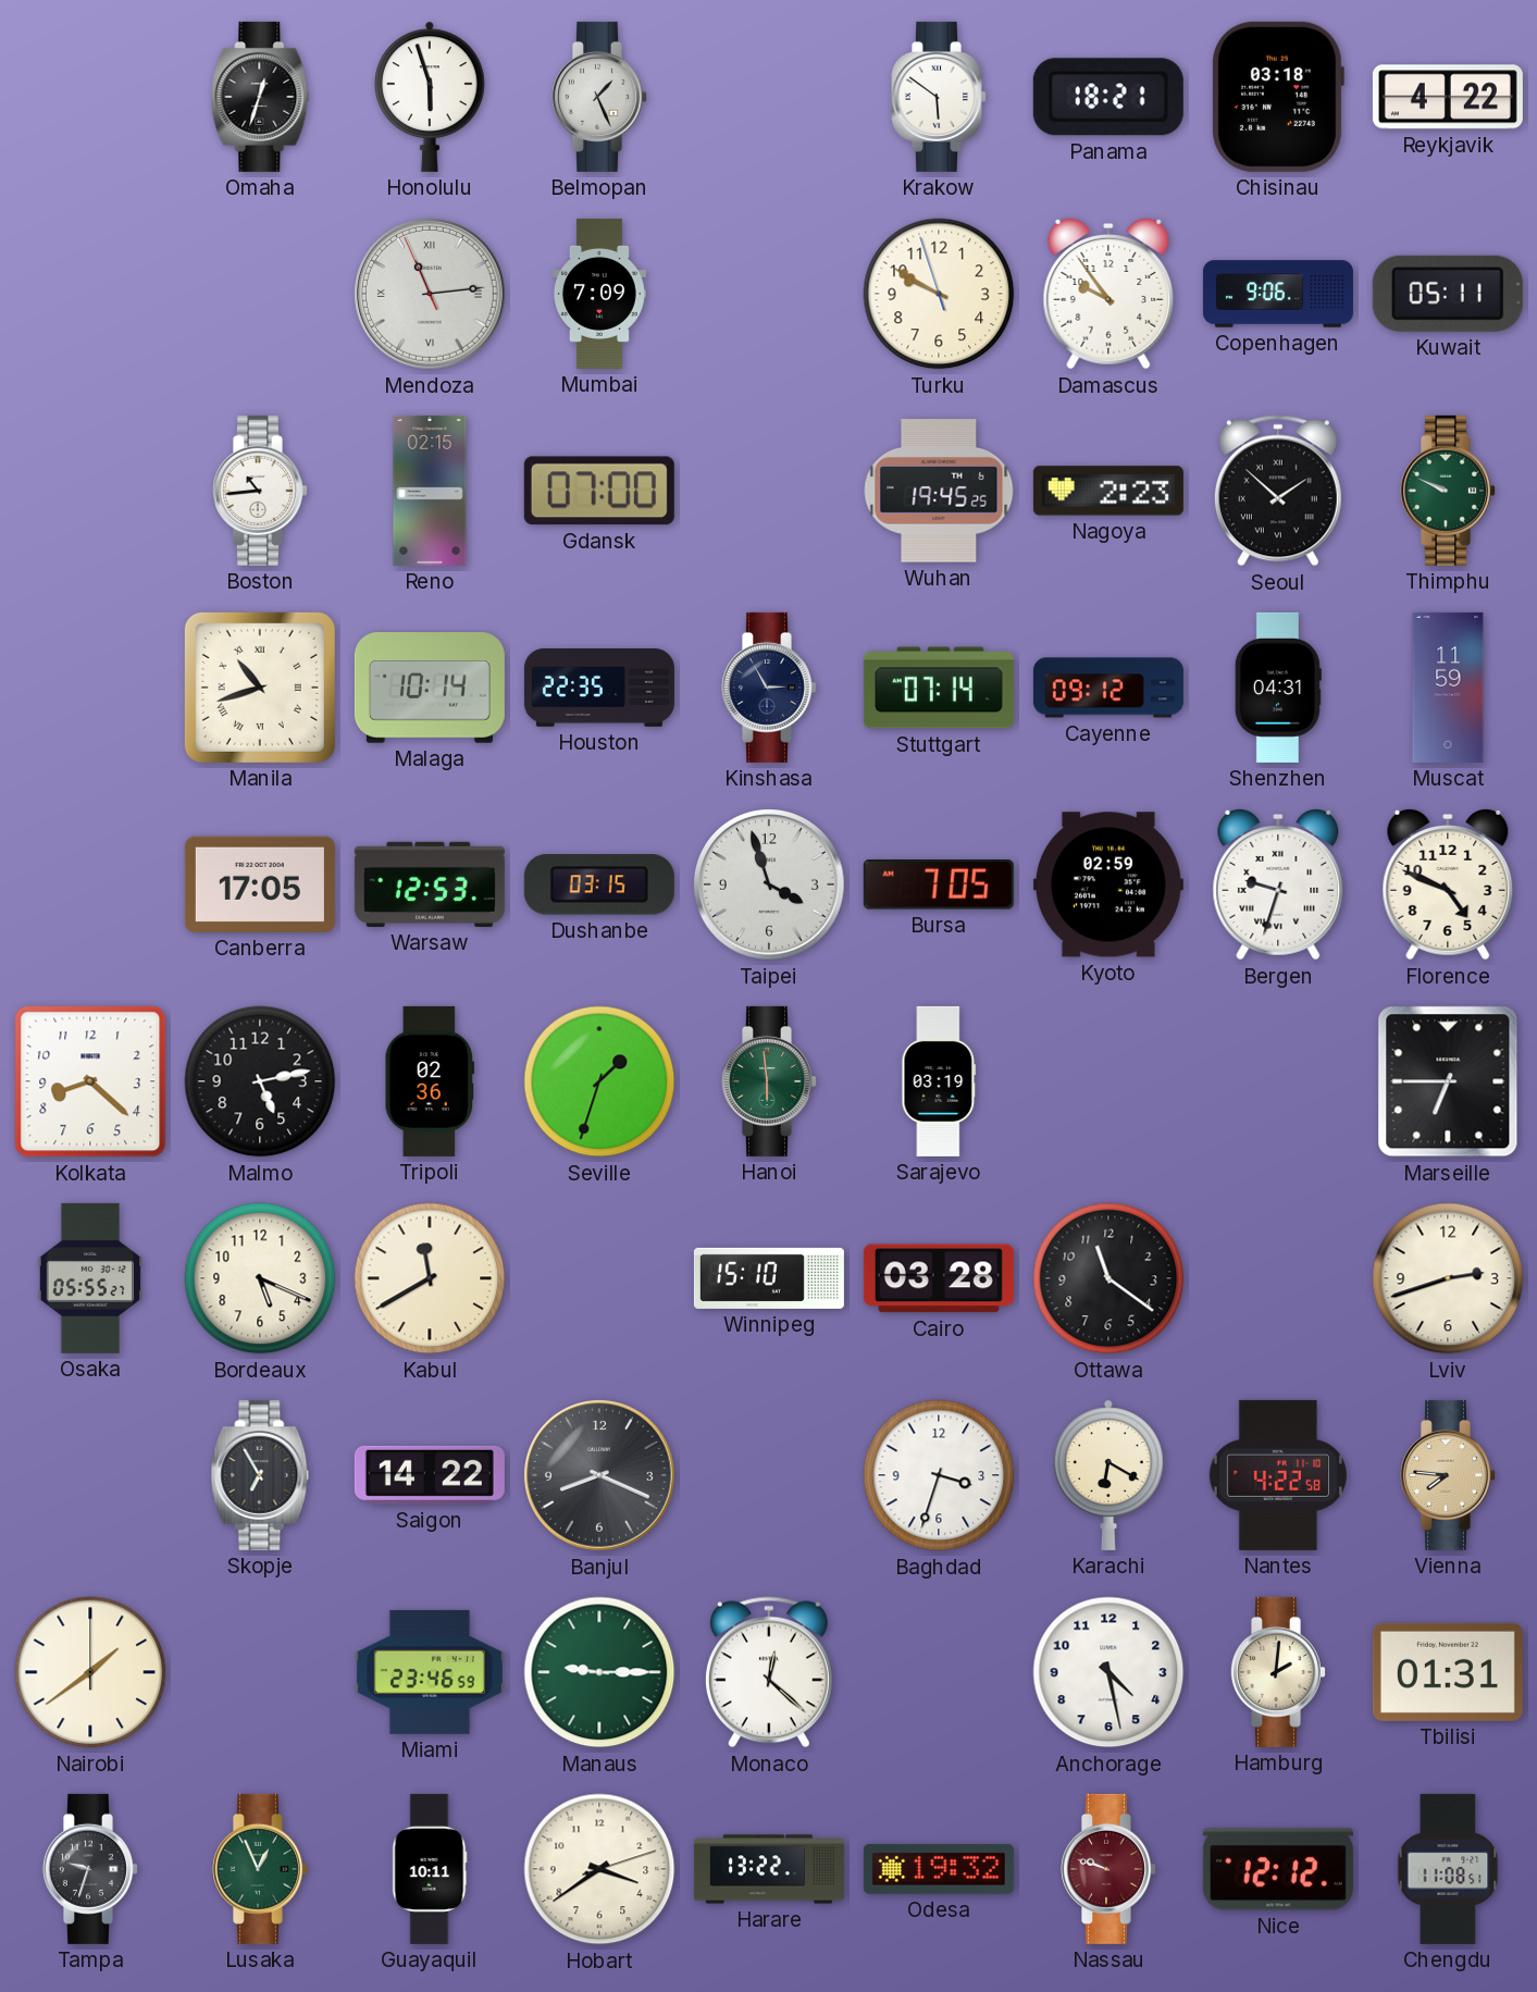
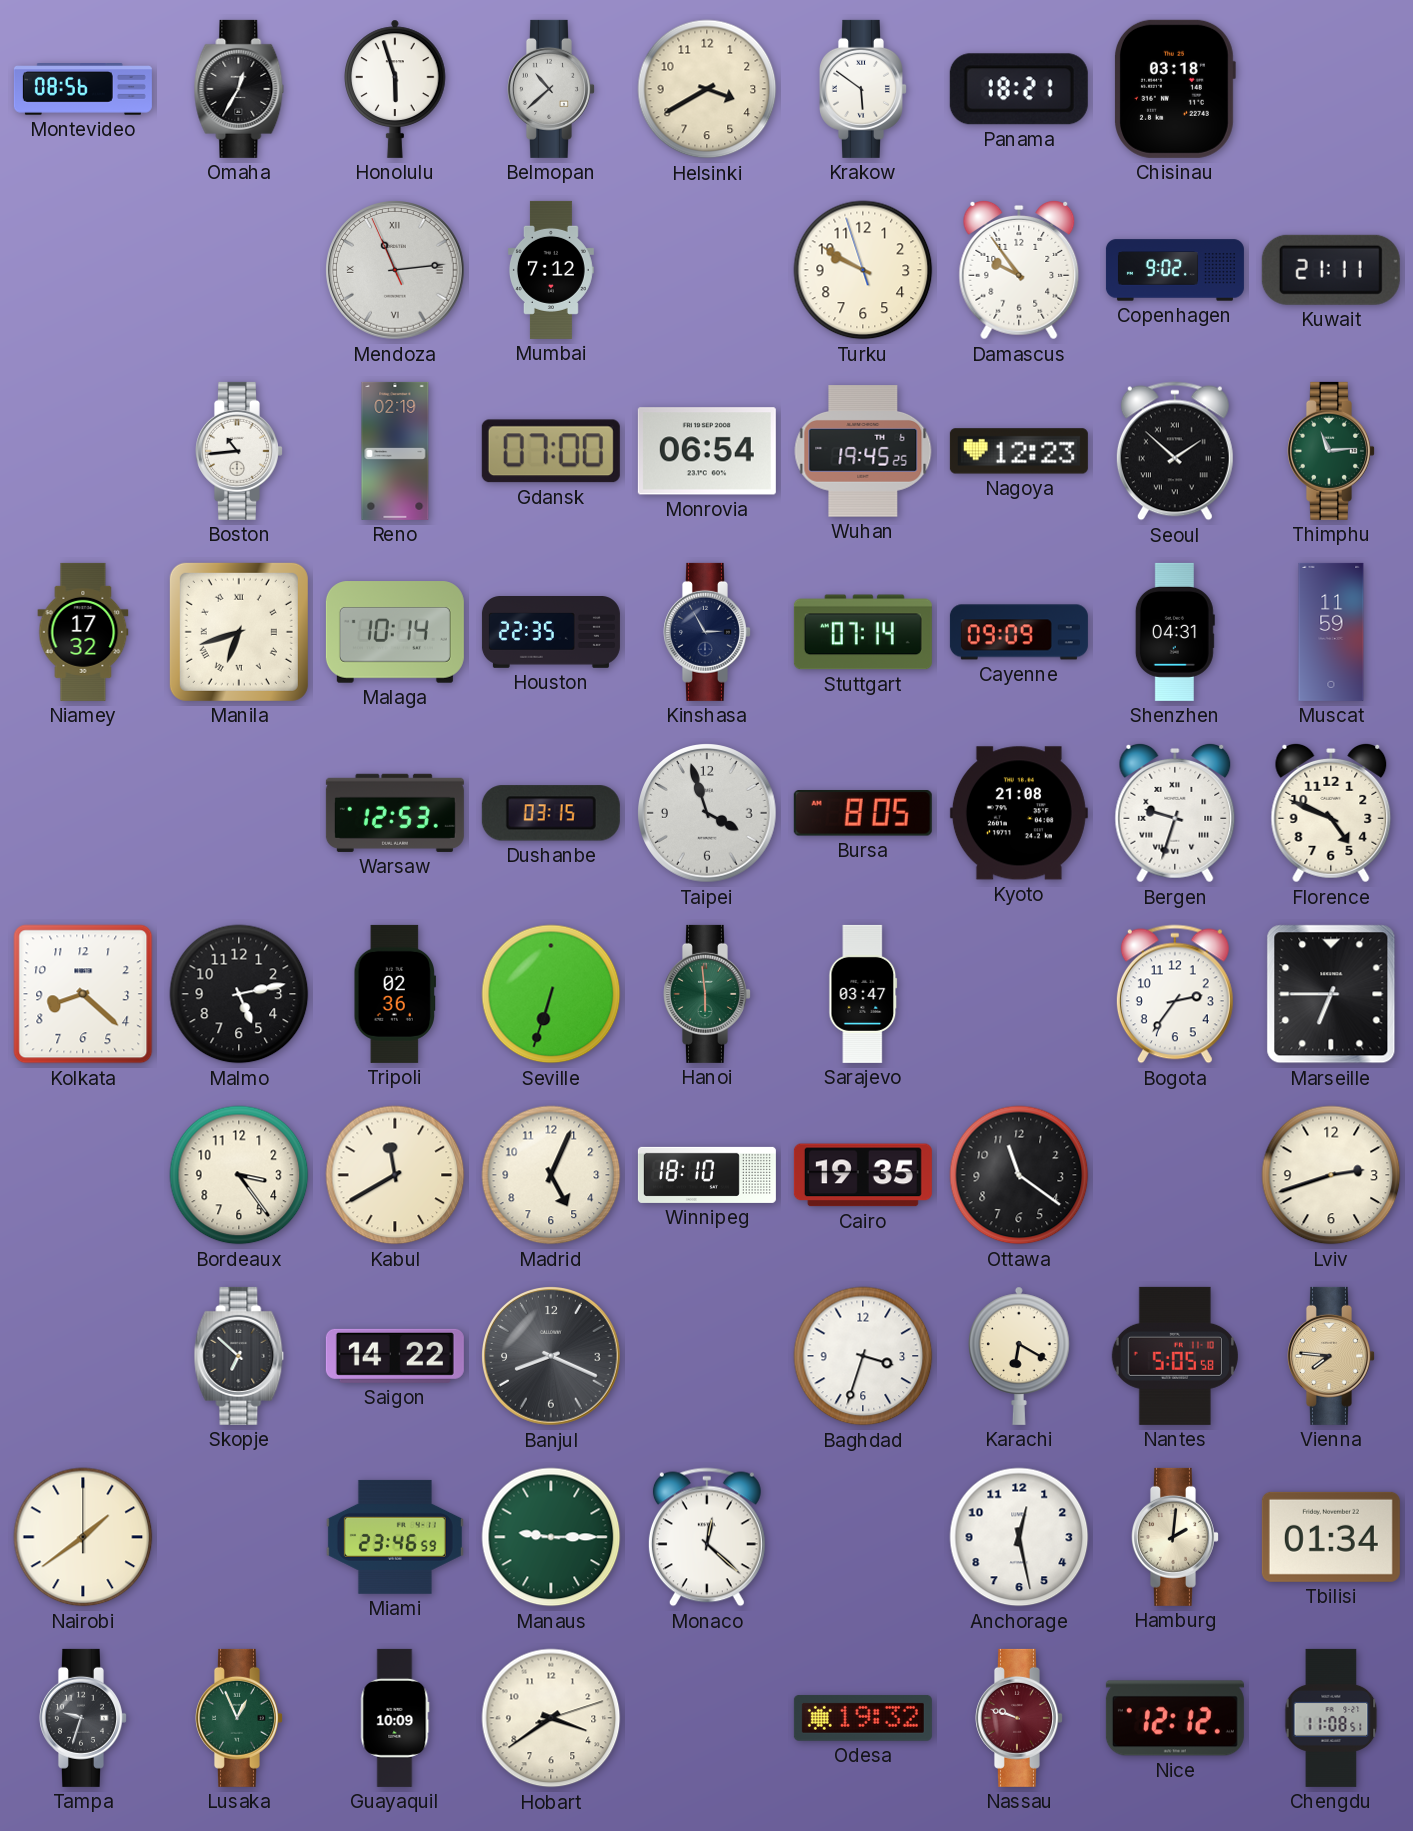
Montevideo: none -> 08:56
Omaha: 12:33 -> 12:35
Belmopan: 1:26 -> 10:38
Helsinki: none -> 3:40
Reykjavik: 4:22 -> none
Mumbai: 7:09 -> 7:12
Copenhagen: 9:06 -> 9:02
Kuwait: 05:11 -> 21:11
Reno: 02:15 -> 02:19
Monrovia: none -> 06:54
Nagoya: 2:23 -> 12:23
Thimphu: 9:49 -> 11:14
Niamey: none -> 17:32
Manila: 10:42 -> 6:42
Cayenne: 09:12 -> 09:09
Canberra: 17:05 -> none
Bursa: 7:05 -> 8:05
Kyoto: 02:59 -> 21:08
Seville: 1:33 -> 6:33
Sarajevo: 03:19 -> 03:47
Bogota: none -> 2:36
Osaka: 05:55 -> none
Bordeaux: 5:19 -> 3:24
Madrid: none -> 5:04
Winnipeg: 15:10 -> 18:10
Cairo: 03:28 -> 19:35
Skopje: 6:55 -> 6:52
Nantes: 4:22 -> 5:05
Anchorage: 4:28 -> 12:28
Tbilisi: 01:31 -> 01:34
Guayaquil: 10:11 -> 10:09
Harare: 13:22 -> none
